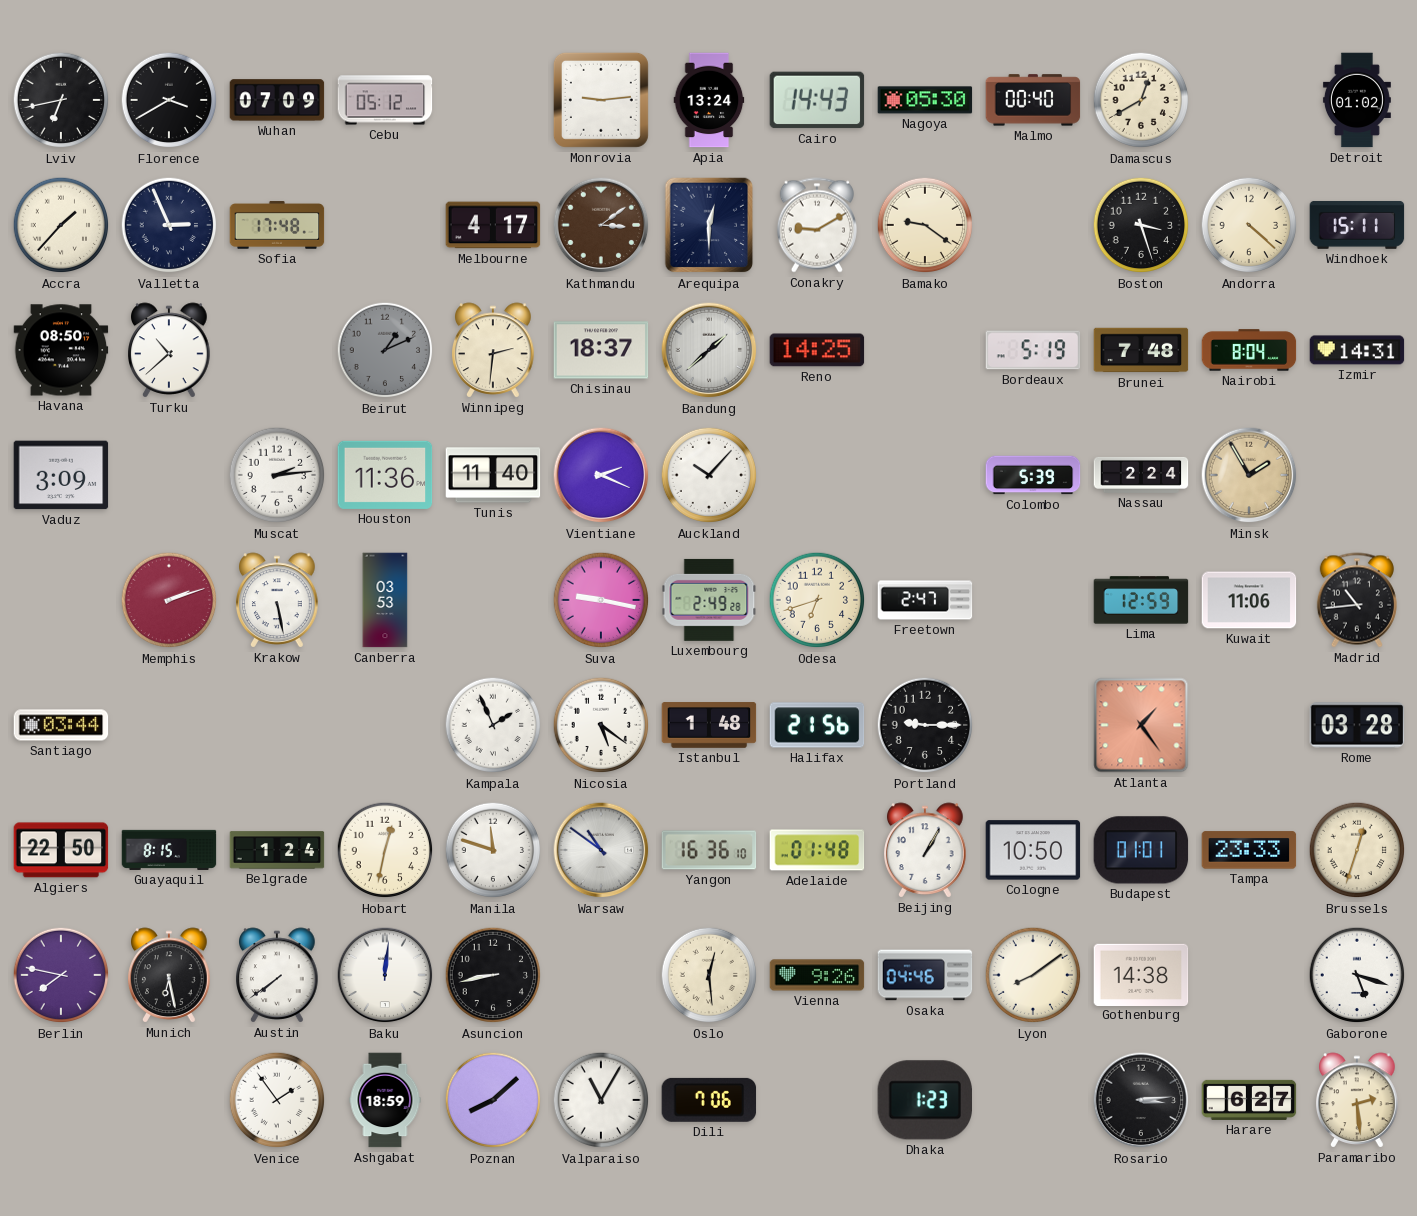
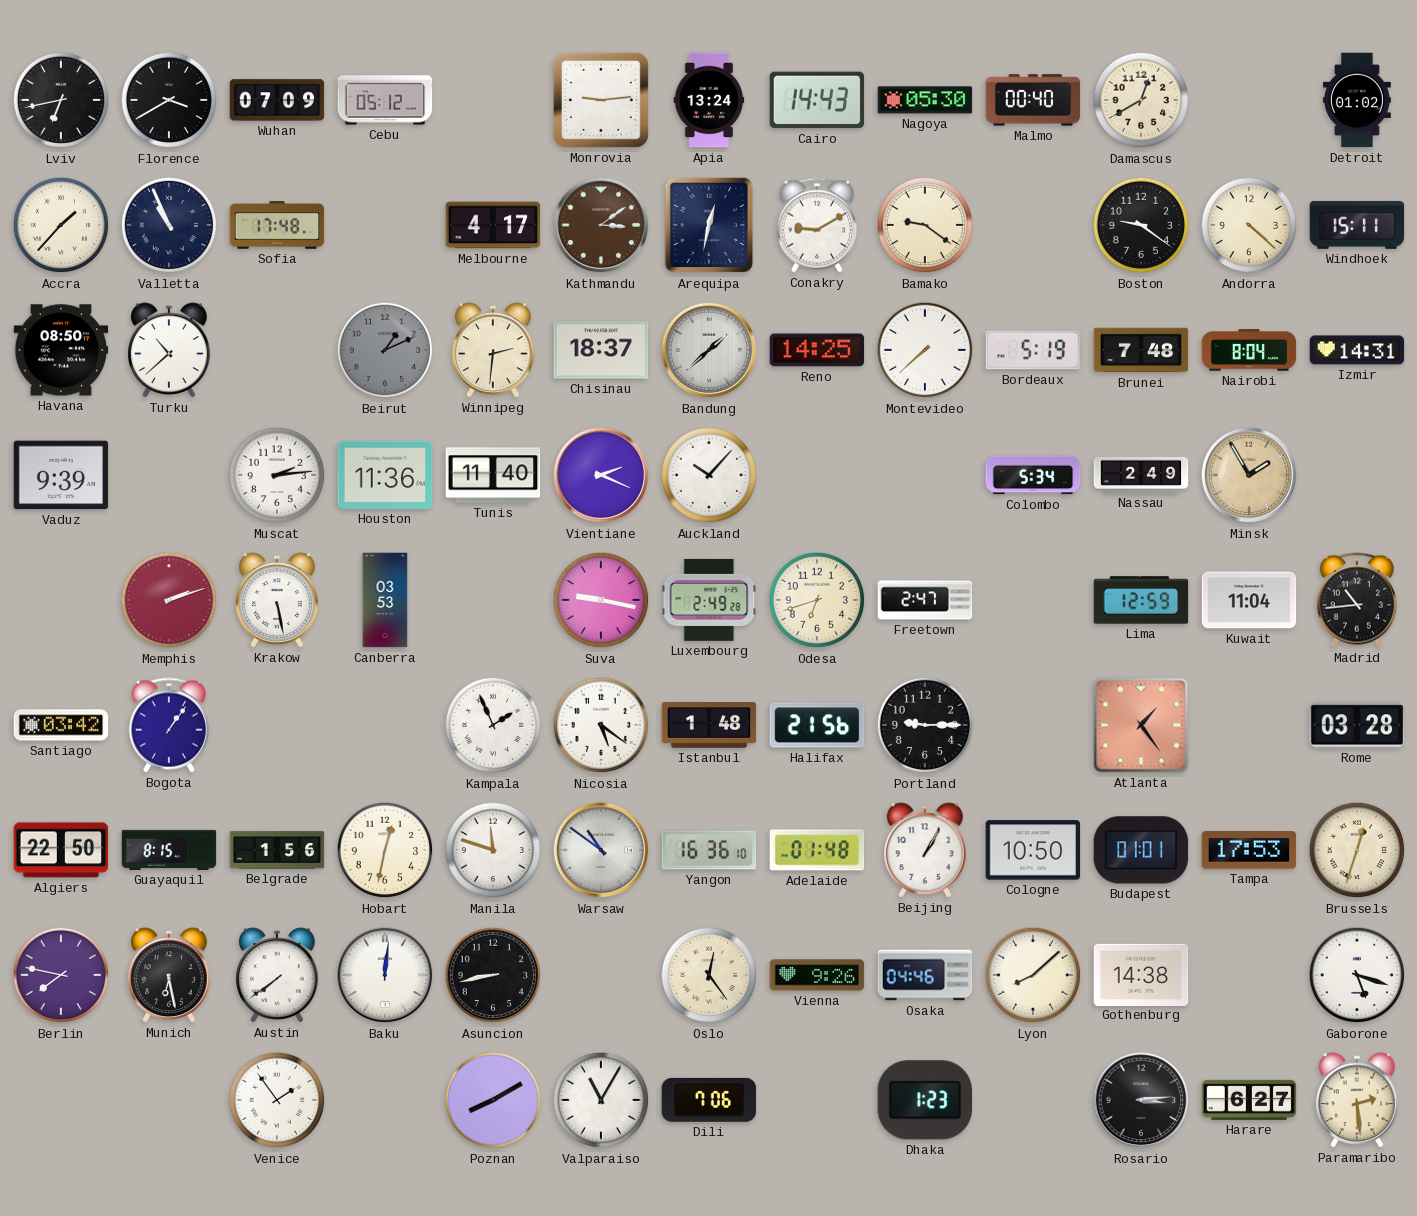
Valletta: 2:56 -> 10:56
Arequipa: 12:30 -> 12:32
Boston: 3:27 -> 9:21
Montevideo: none -> 7:38
Vaduz: 3:09 -> 9:39
Colombo: 5:39 -> 5:34
Nassau: 2:24 -> 2:49
Kuwait: 11:06 -> 11:04
Santiago: 03:44 -> 03:42
Bogota: none -> 1:06
Belgrade: 1:24 -> 1:56
Tampa: 23:33 -> 17:53
Oslo: 12:29 -> 12:24
Lyon: 8:09 -> 8:08
Ashgabat: 18:59 -> none
Poznan: 8:08 -> 8:10
